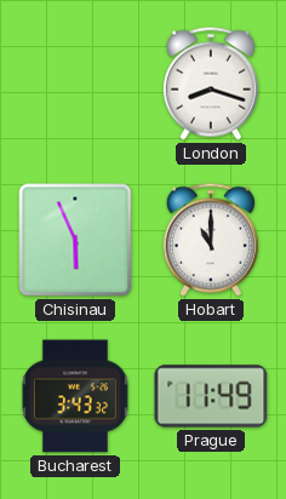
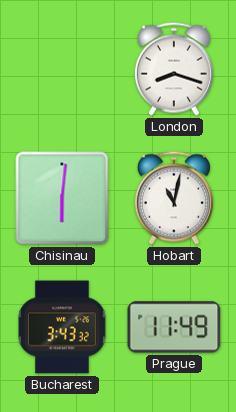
Chisinau: 5:56 -> 6:01
Hobart: 11:00 -> 11:02
